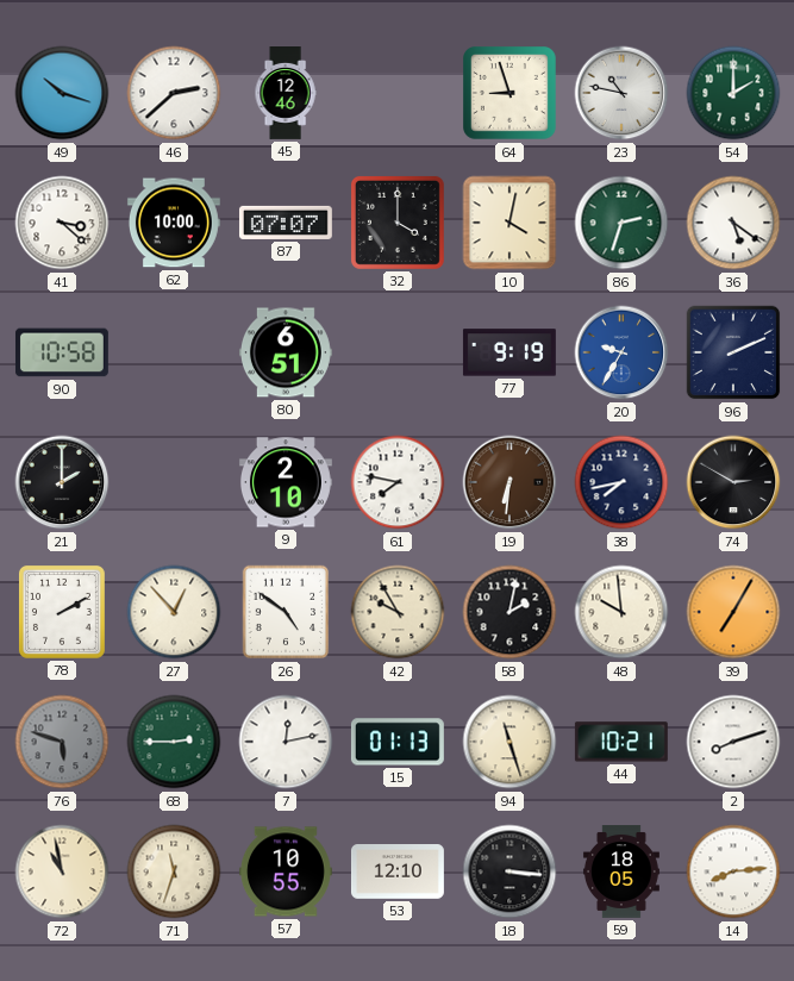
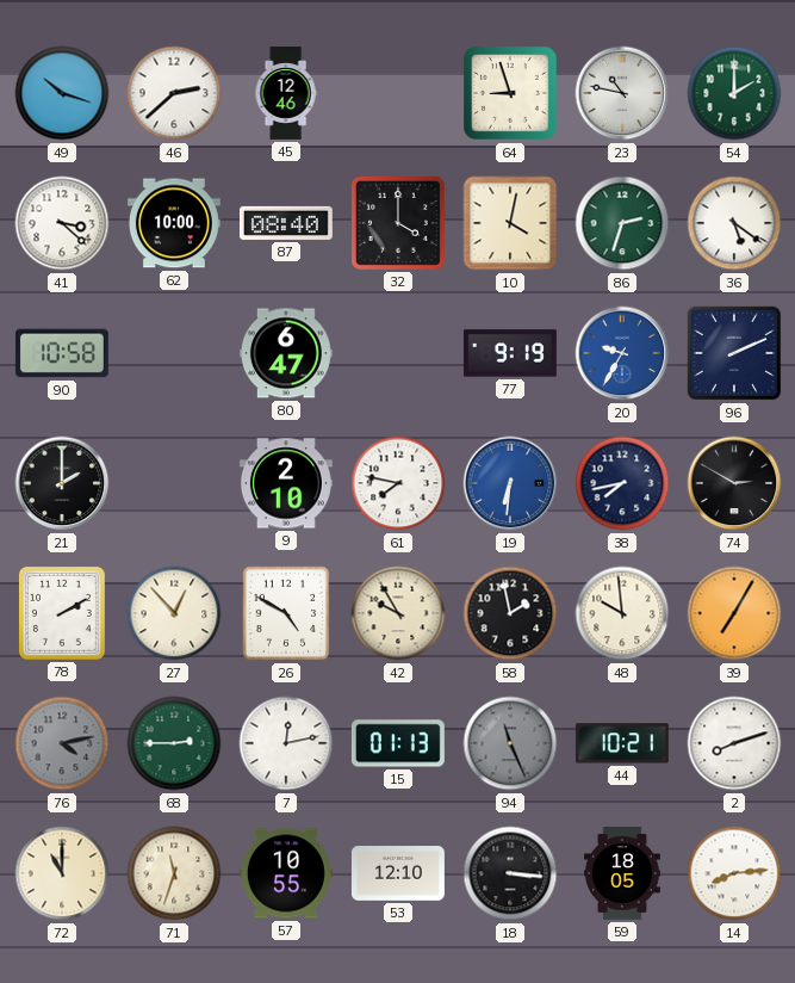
87: 07:07 -> 08:40
80: 6:51 -> 6:47
19 dial: brown -> blue
26: 4:51 -> 4:50
58: 2:02 -> 1:58
76: 5:48 -> 4:13
94: 11:27 -> 11:26
94 dial: cream -> grey
72: 10:58 -> 11:00
